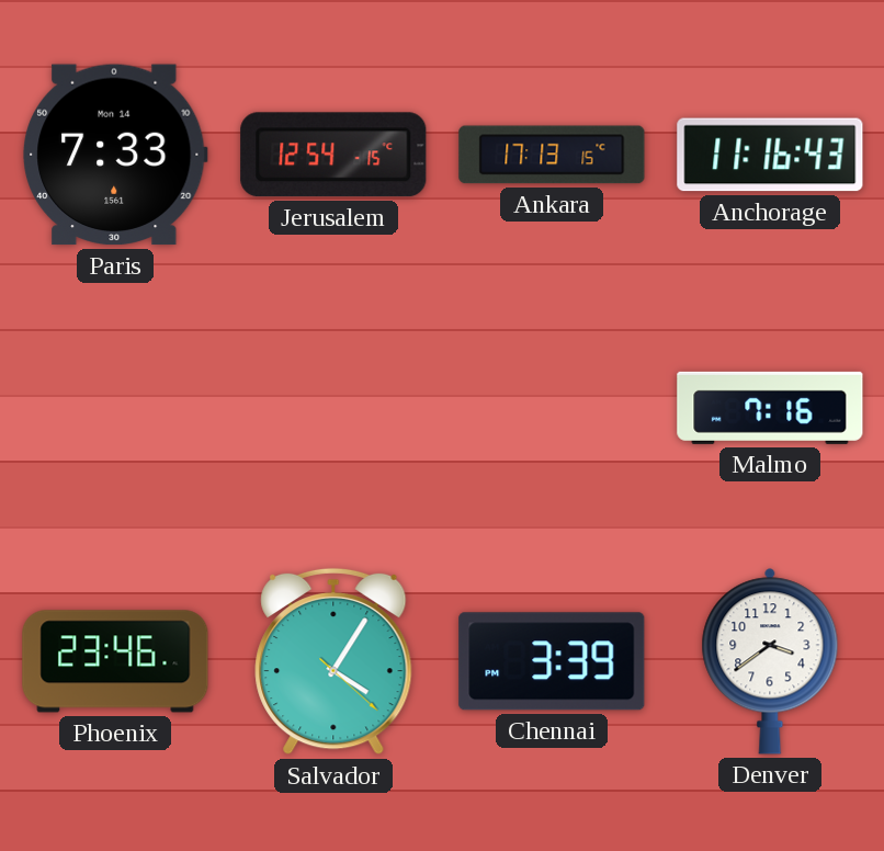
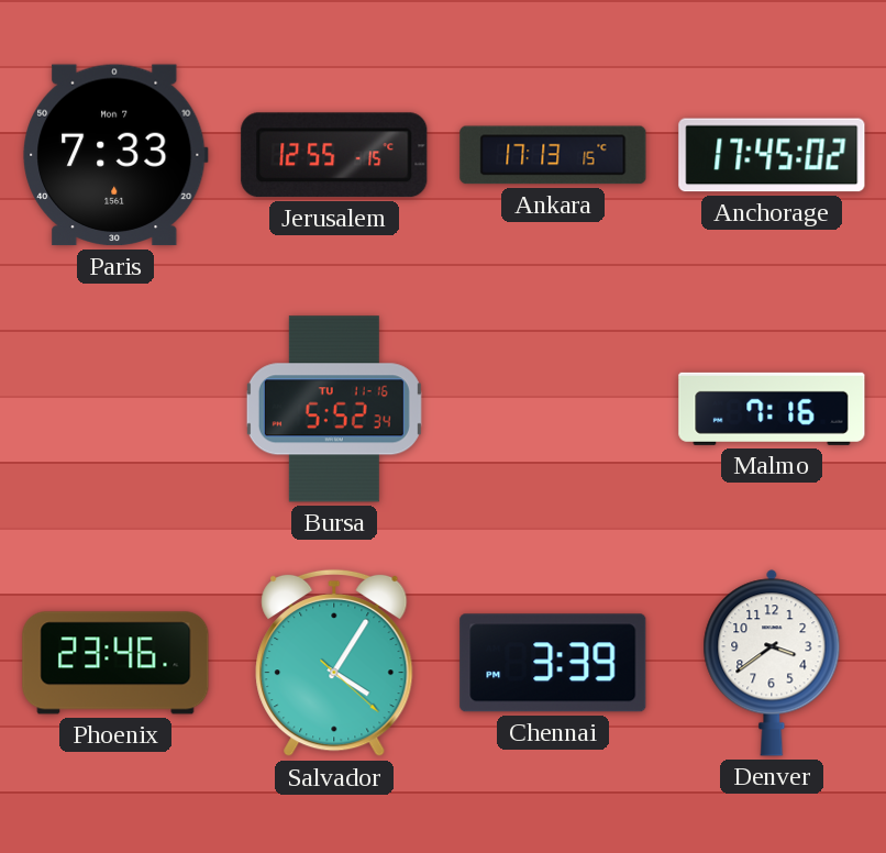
Paris date: Mon 14 -> Mon 7
Jerusalem: 12:54 -> 12:55
Anchorage: 11:16 -> 17:45
Bursa: none -> 5:52
